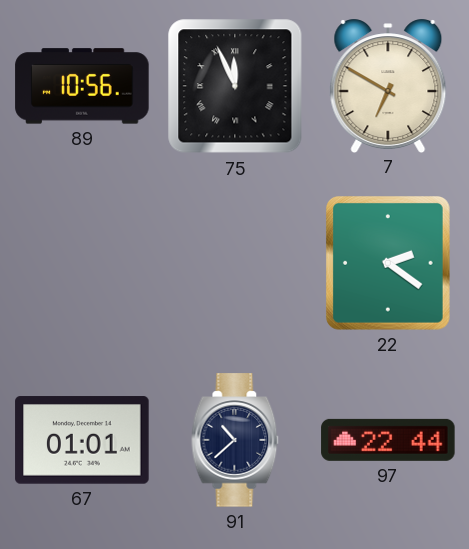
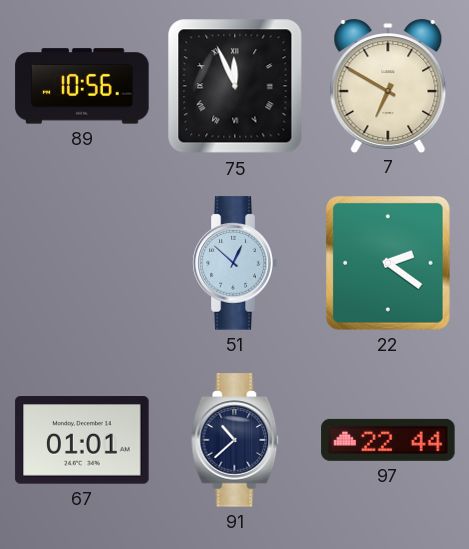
51: none -> 12:52
